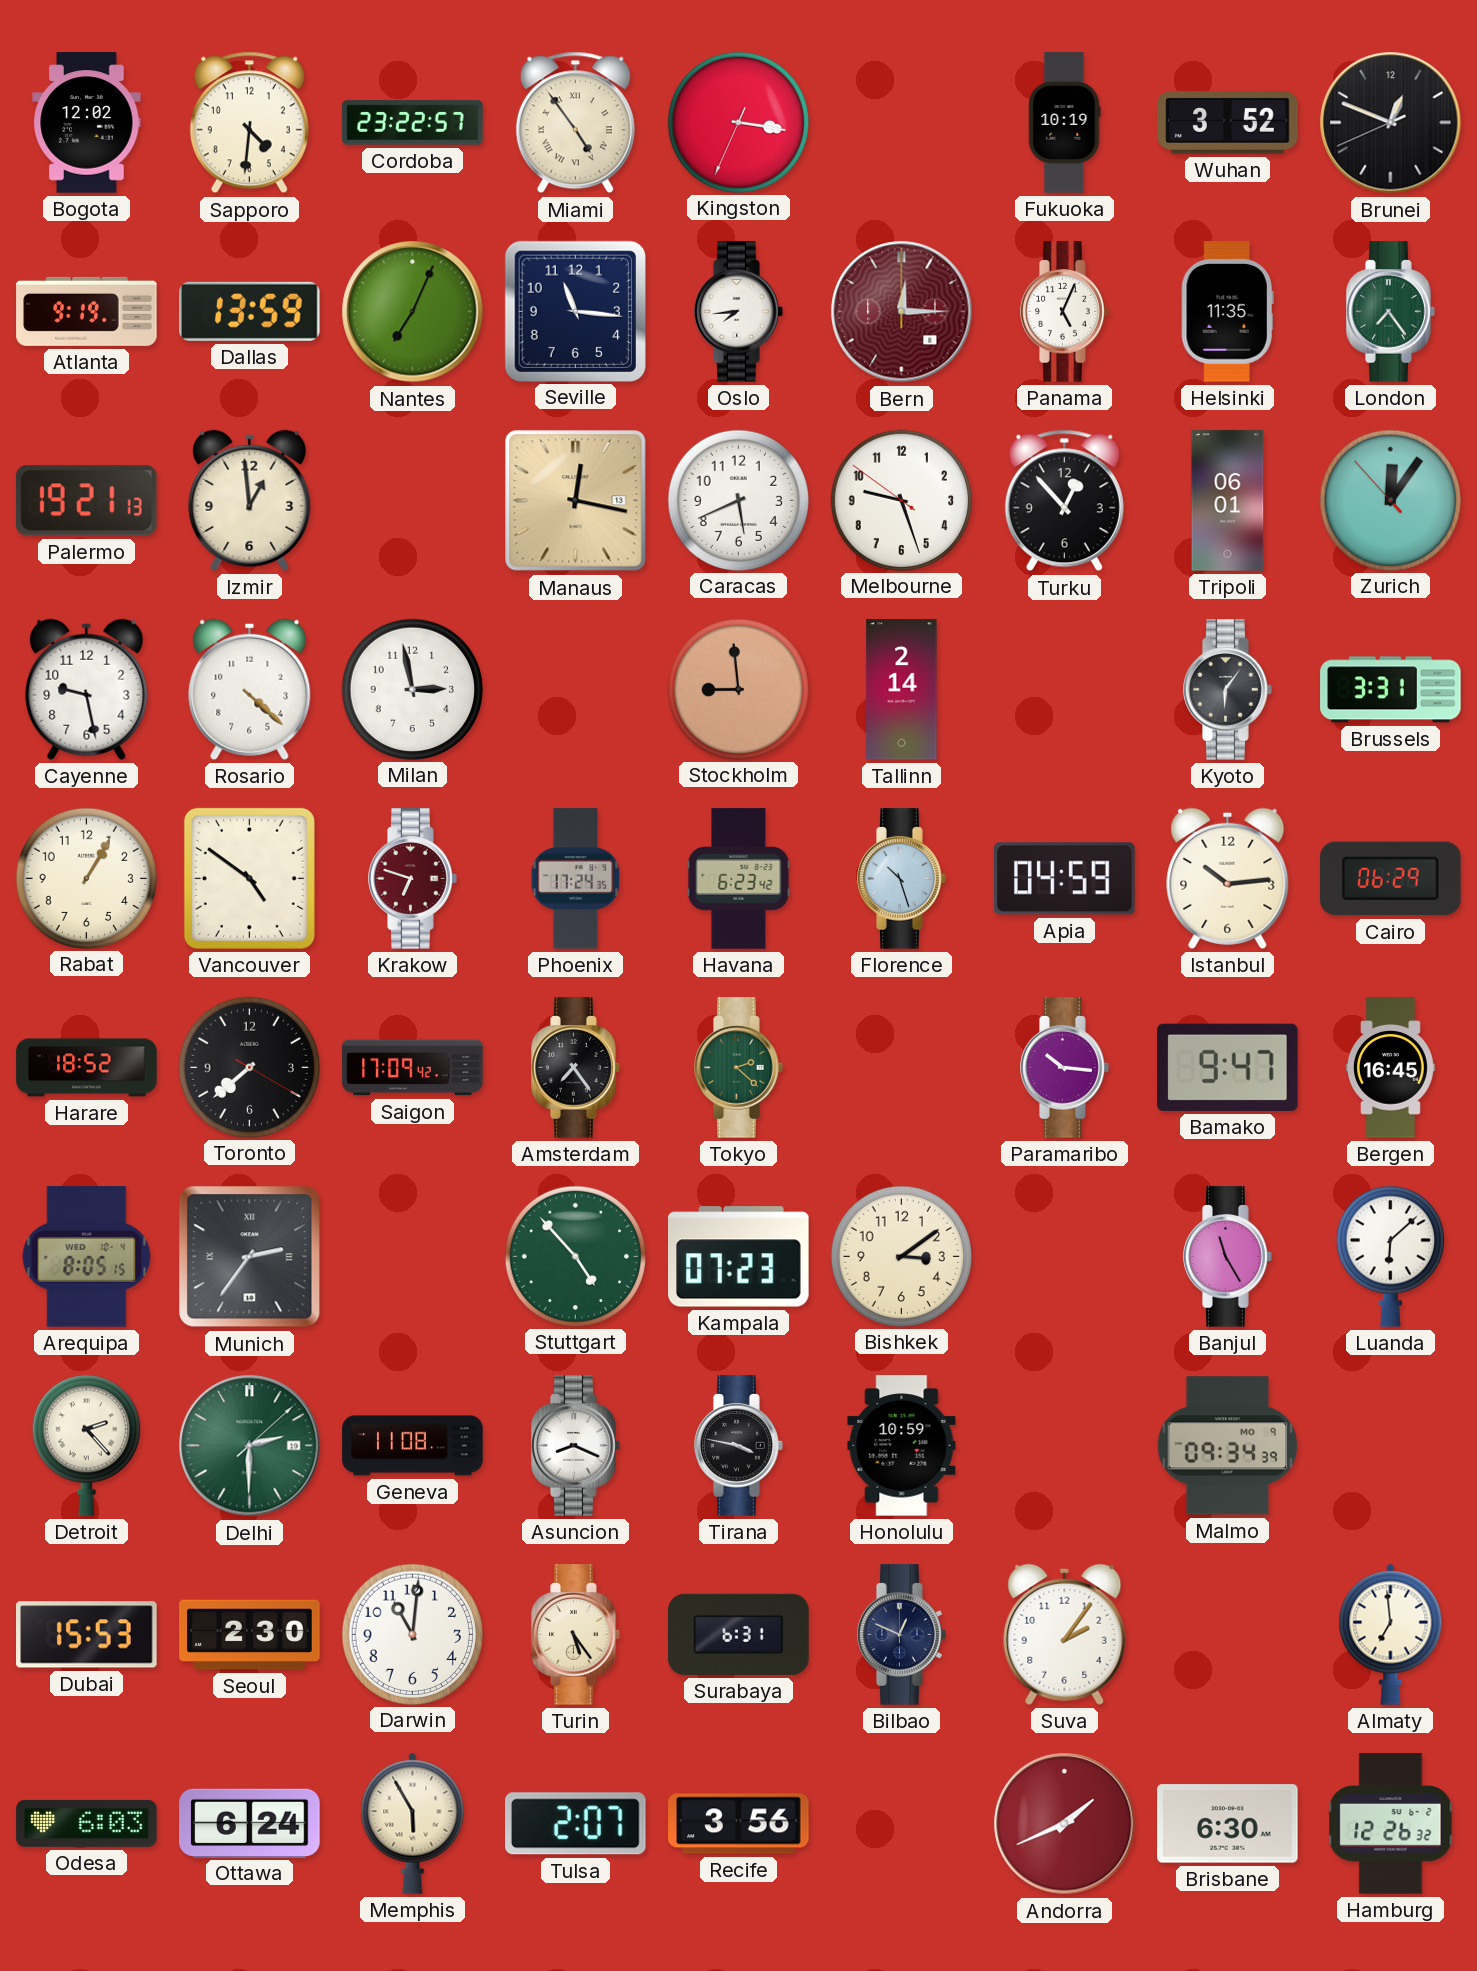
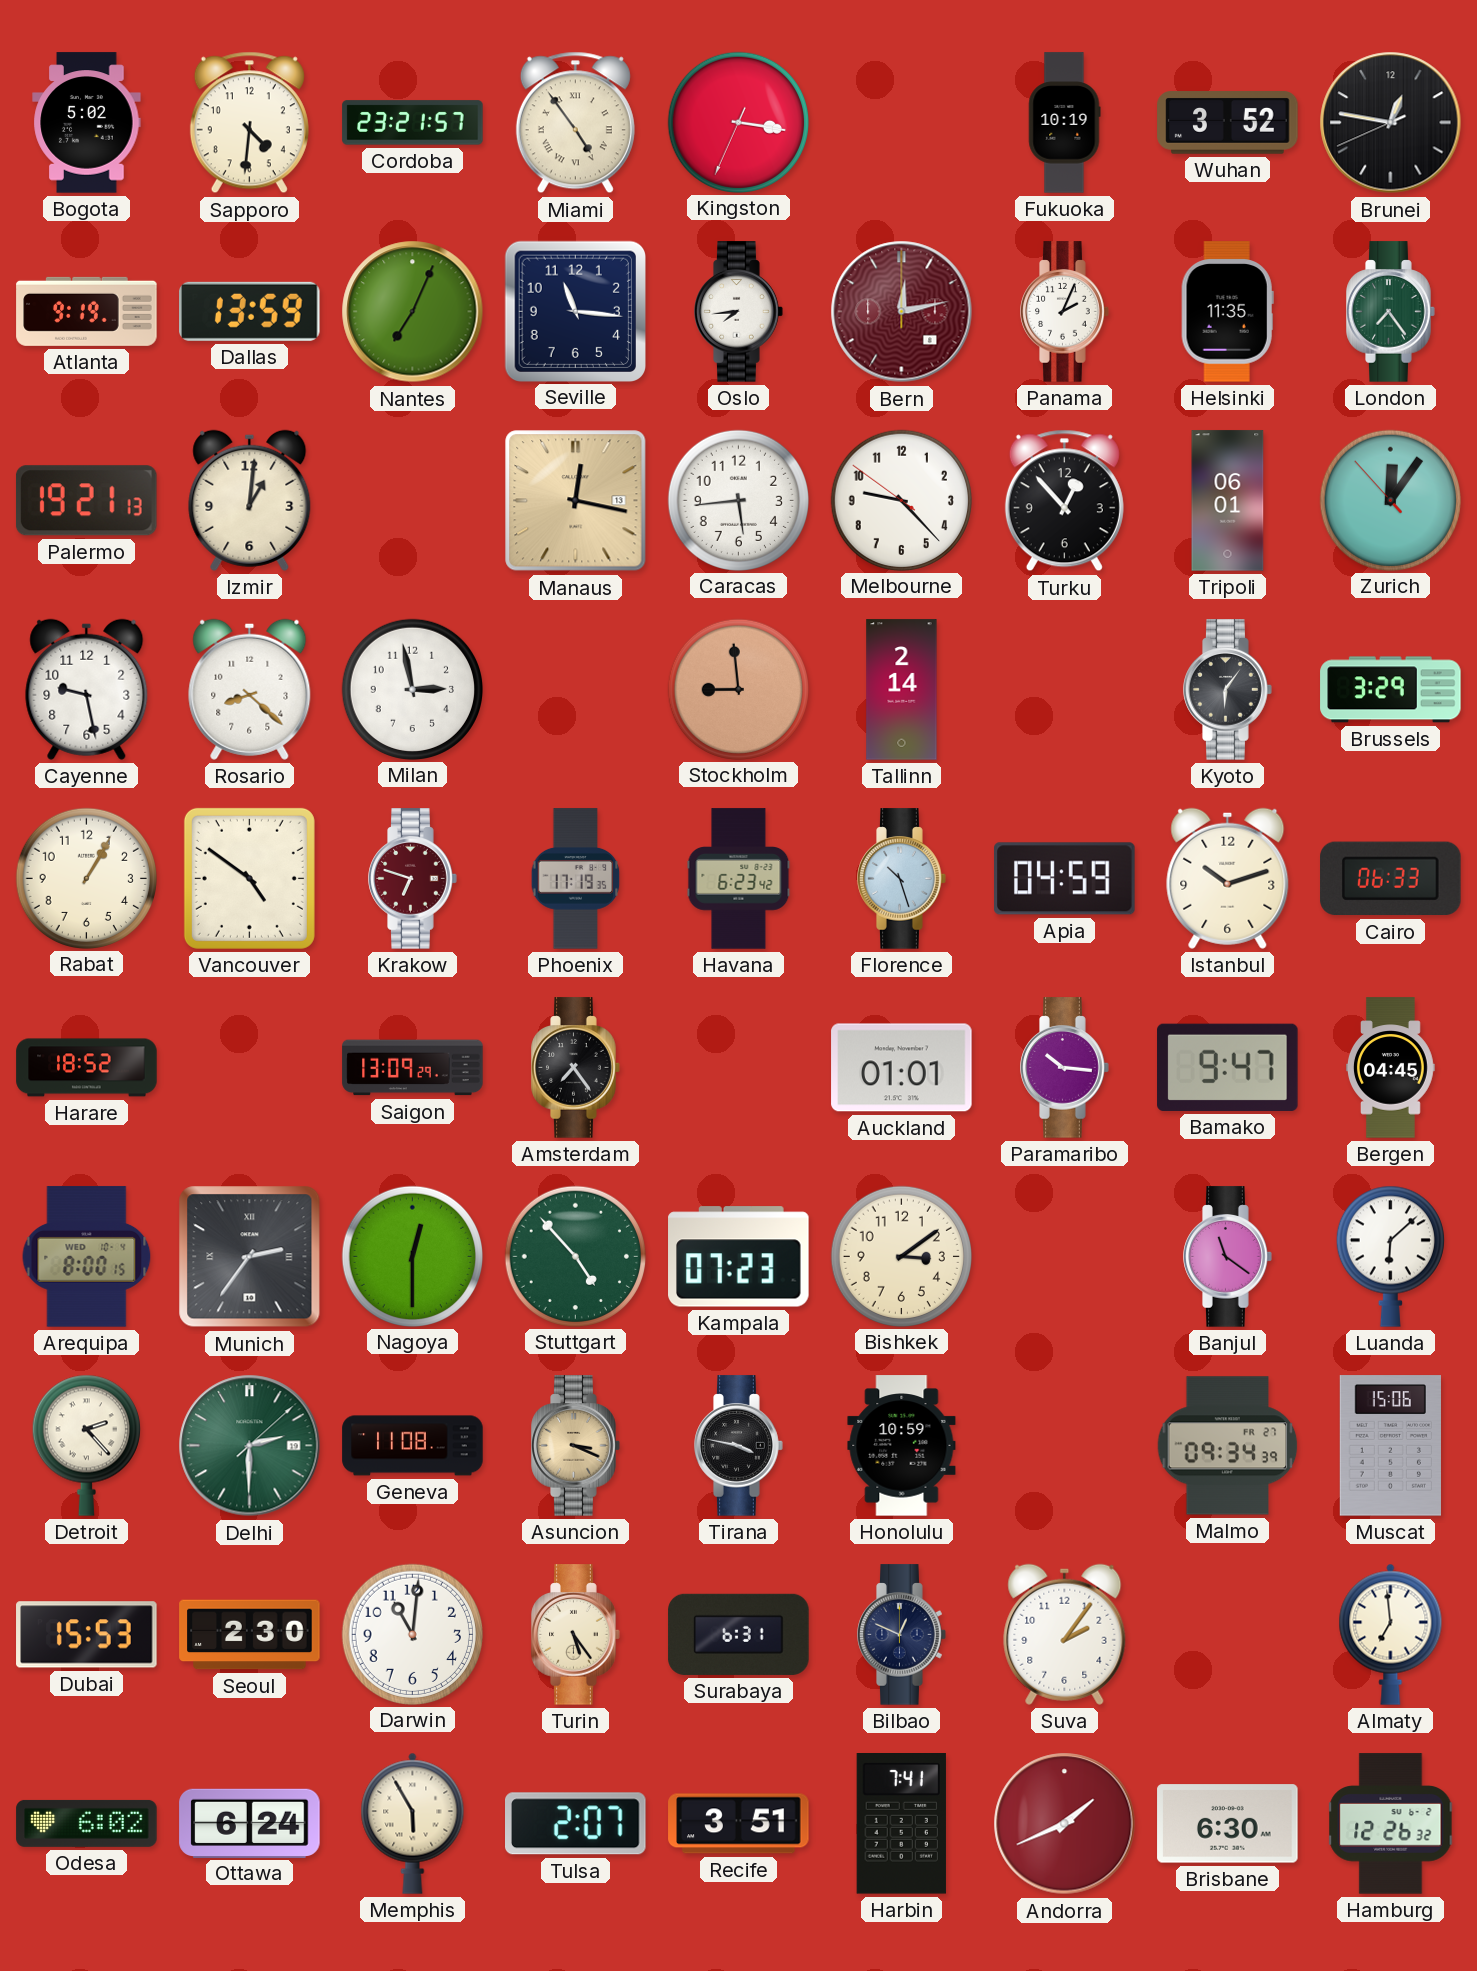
Bogota: 12:02 -> 5:02
Cordoba: 23:22 -> 23:21
Brunei: 12:48 -> 12:46
Bern: 12:15 -> 12:13
Panama: 5:04 -> 2:04
Izmir: 12:59 -> 1:01
Caracas: 5:41 -> 5:44
Melbourne: 9:26 -> 9:22
Rosario: 4:22 -> 8:22
Brussels: 3:31 -> 3:29
Phoenix: 17:24 -> 17:19
Istanbul: 10:14 -> 10:12
Cairo: 06:29 -> 06:33
Toronto: 7:38 -> none
Saigon: 17:09 -> 13:09
Tokyo: 2:22 -> none
Auckland: none -> 01:01
Bergen: 16:45 -> 04:45
Arequipa: 8:05 -> 8:00
Nagoya: none -> 12:30
Banjul: 11:25 -> 11:21
Asuncion: 8:19 -> 3:19
Asuncion dial: white -> champagne
Malmo date: MO 9 -> FR 27
Muscat: none -> 15:06
Odesa: 6:03 -> 6:02
Recife: 3:56 -> 3:51
Harbin: none -> 7:41
